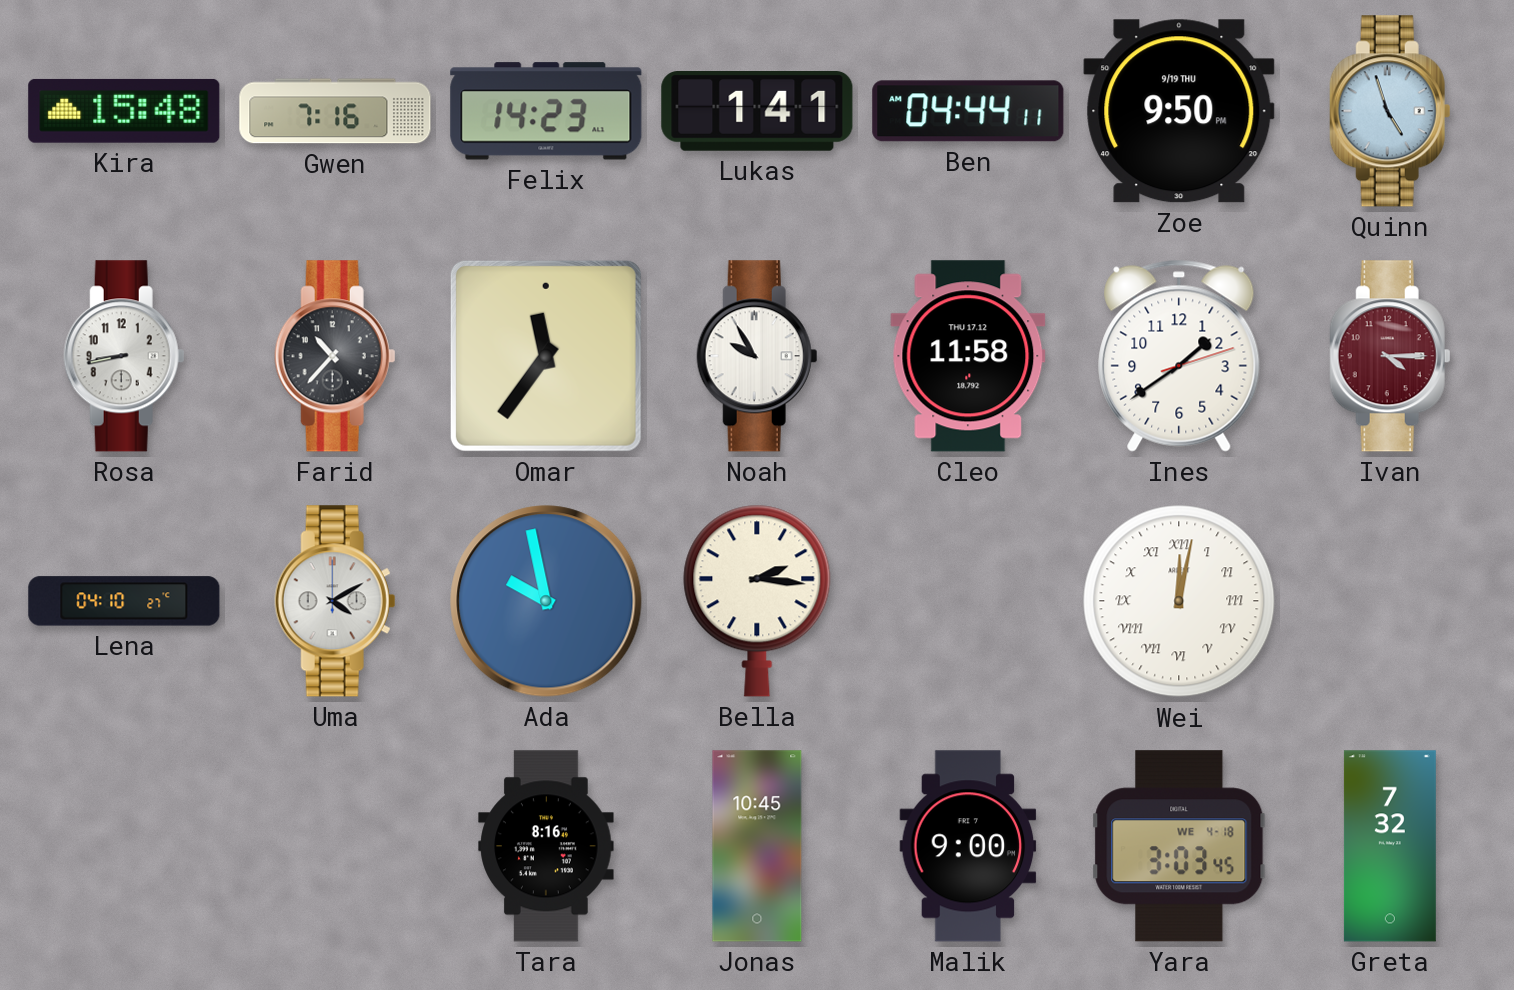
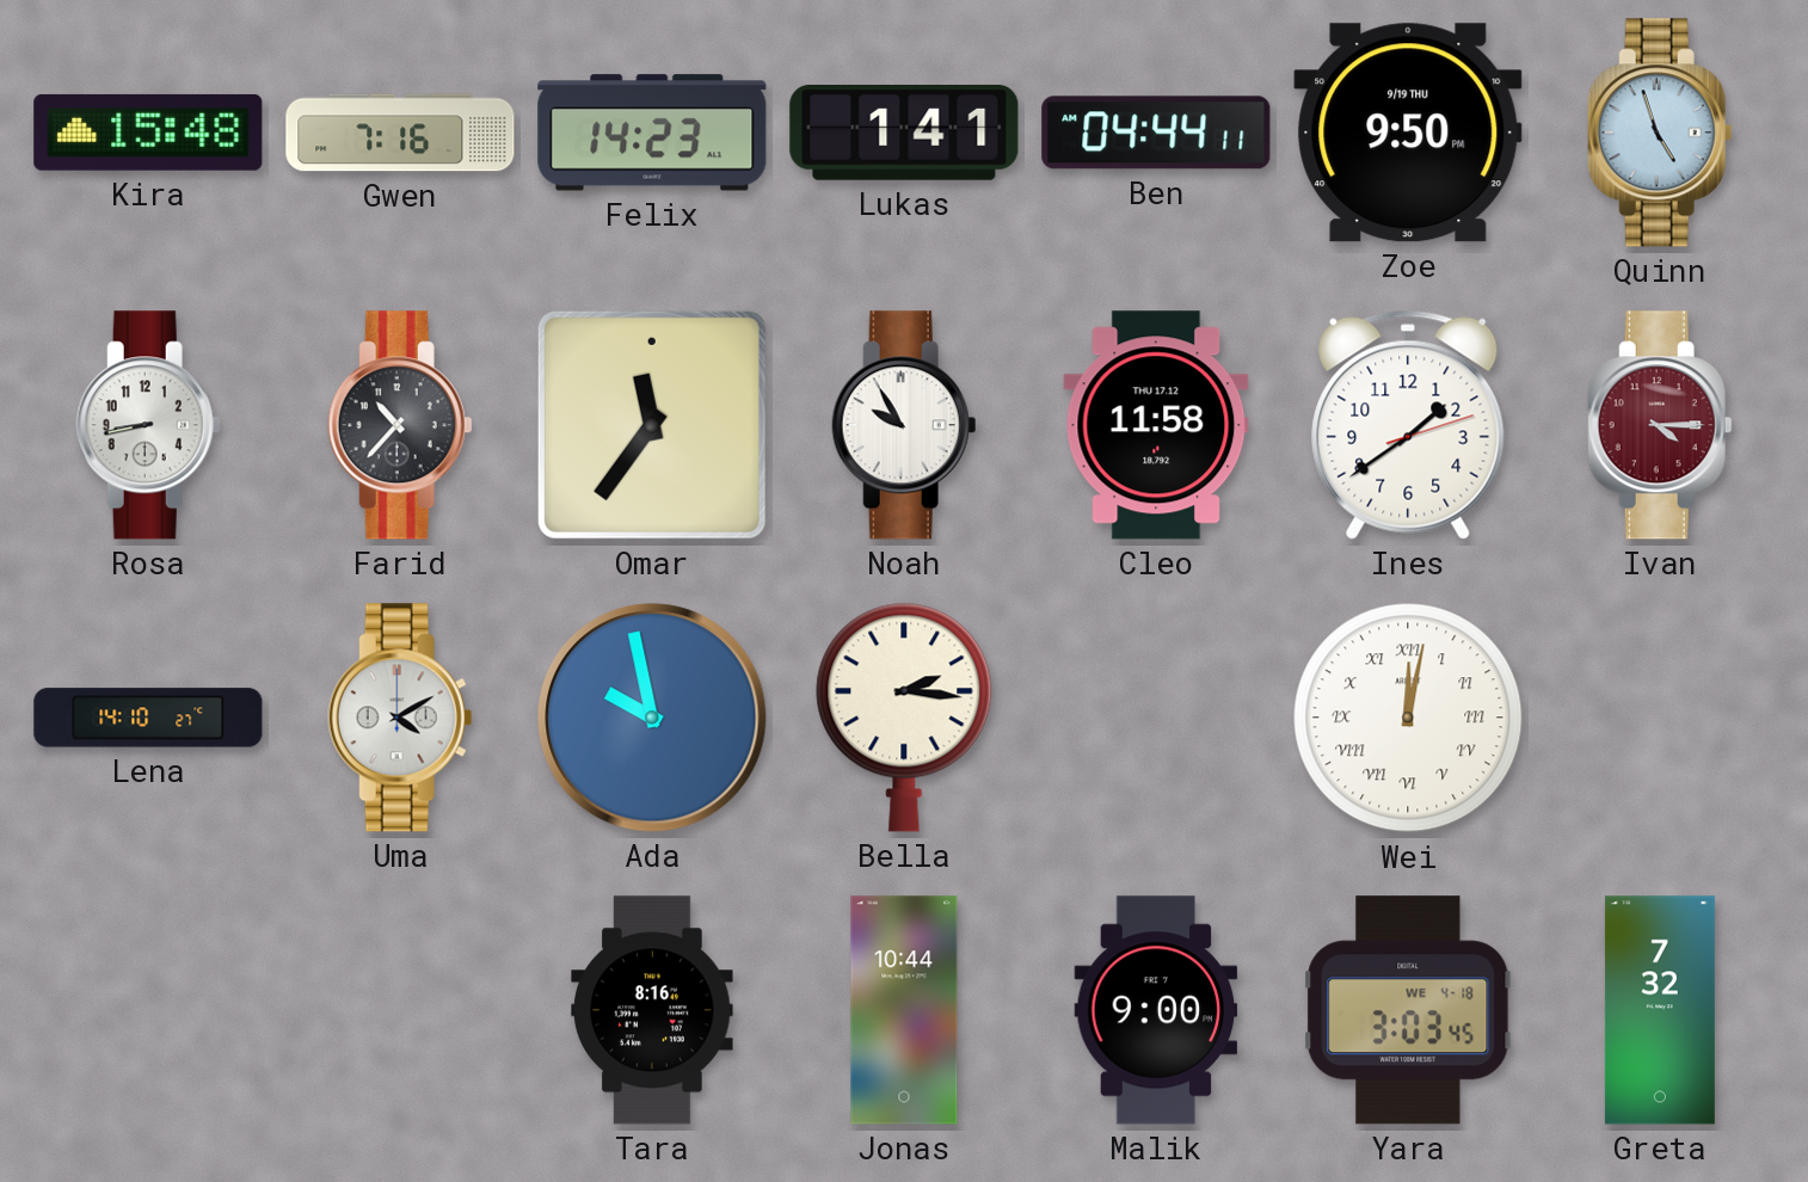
Lena: 04:10 -> 14:10
Jonas: 10:45 -> 10:44
